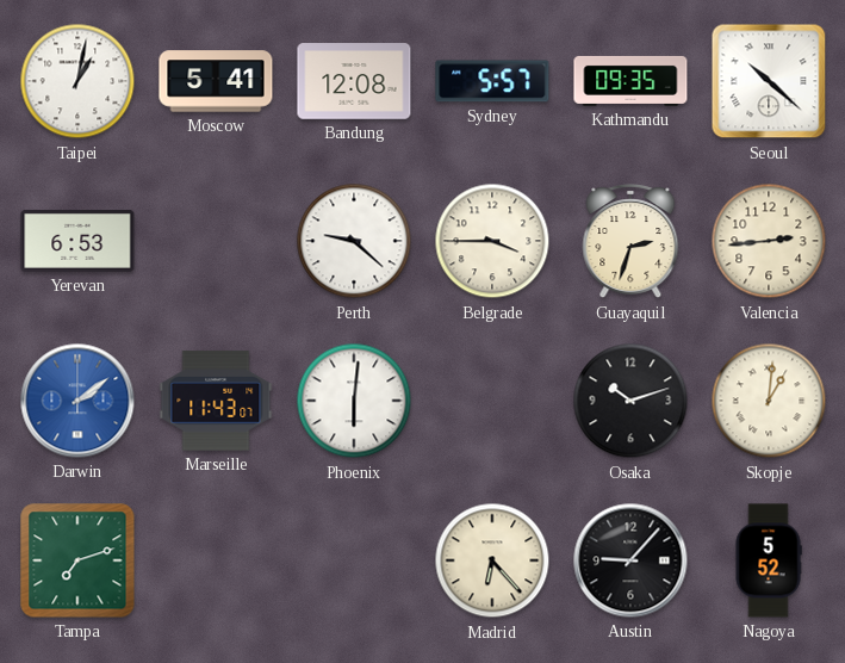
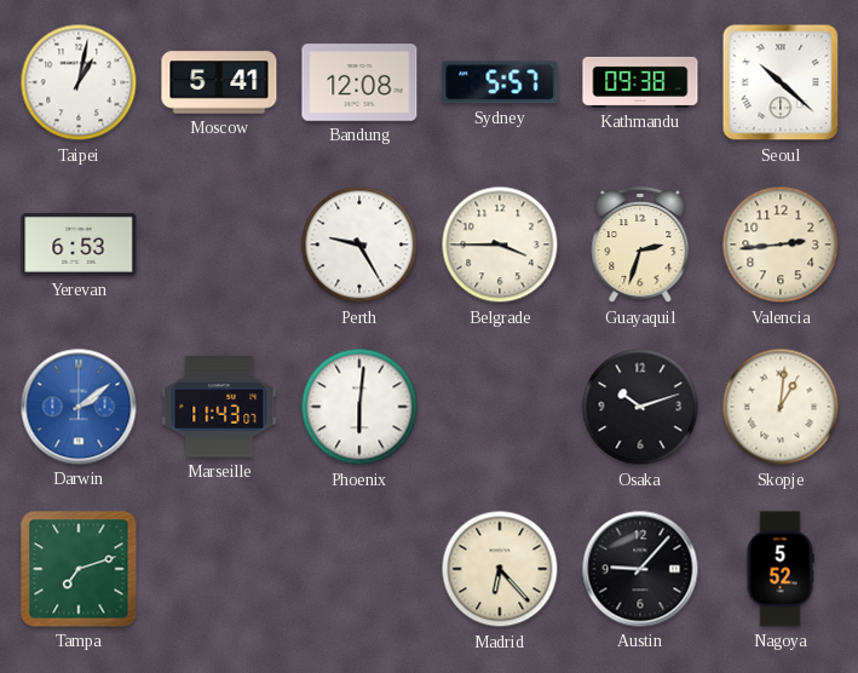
Kathmandu: 09:35 -> 09:38
Perth: 9:22 -> 9:25
